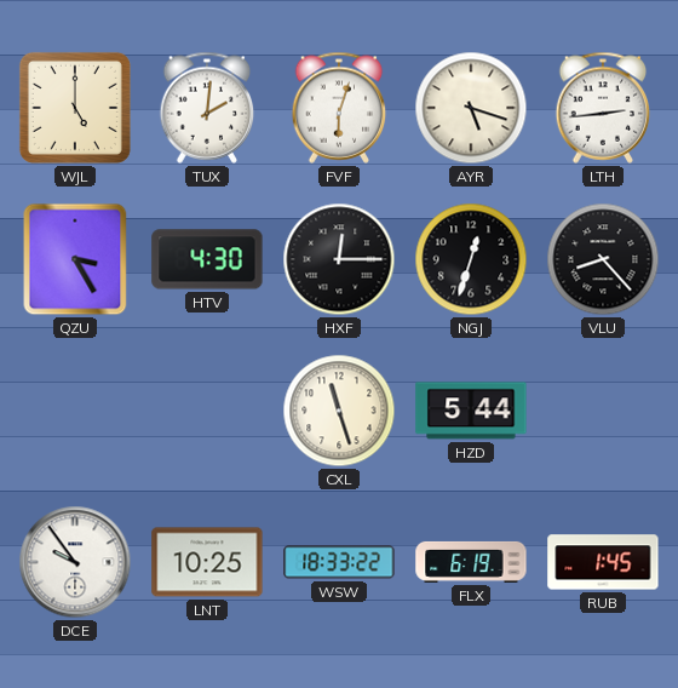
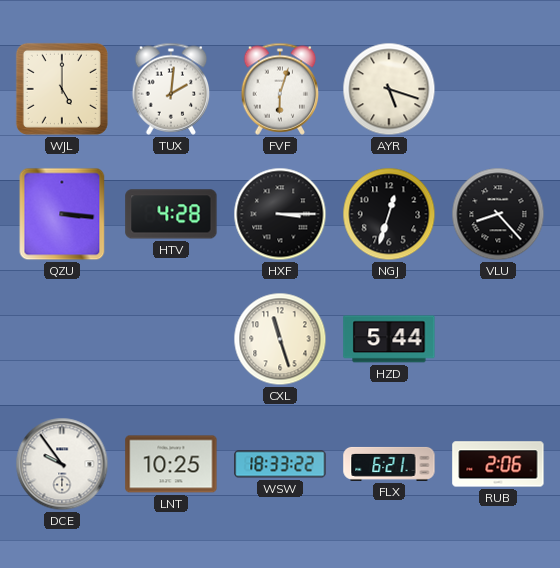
LTH: 2:44 -> none
QZU: 3:25 -> 3:16
HTV: 4:30 -> 4:28
HXF: 12:15 -> 3:15
FLX: 6:19 -> 6:21
RUB: 1:45 -> 2:06
